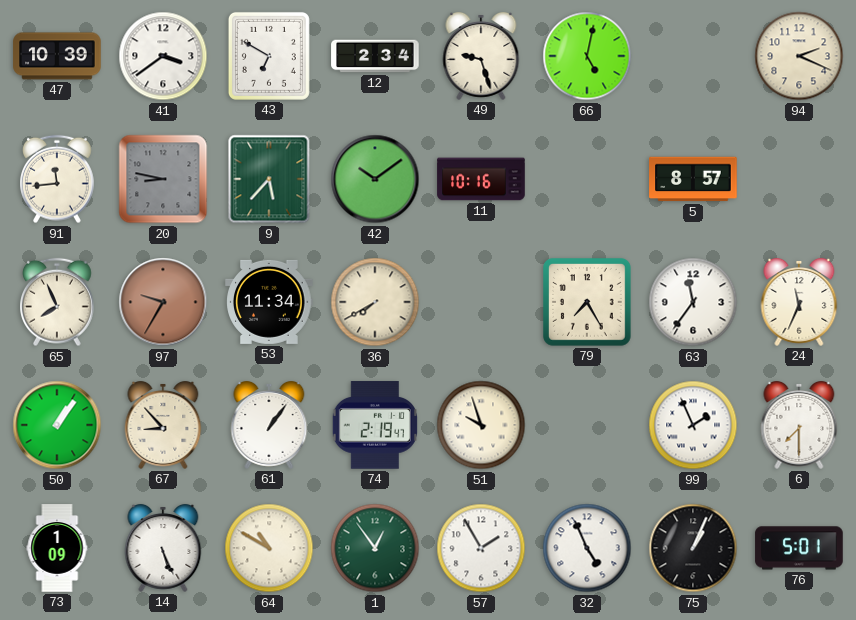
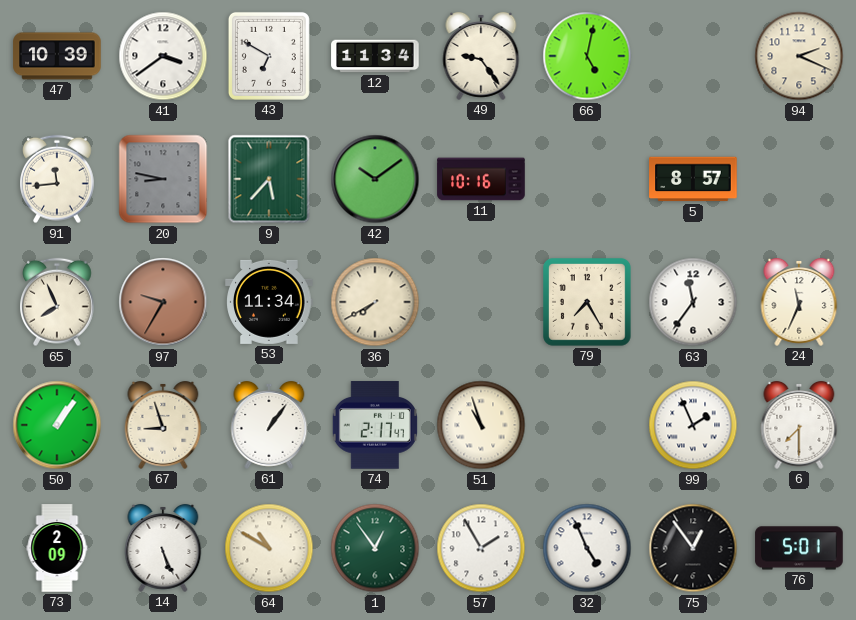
12: 2:34 -> 11:34
49: 9:27 -> 9:24
67: 8:53 -> 8:57
74: 2:19 -> 2:17
51: 9:57 -> 10:57
73: 1:09 -> 2:09
75: 1:04 -> 12:54
